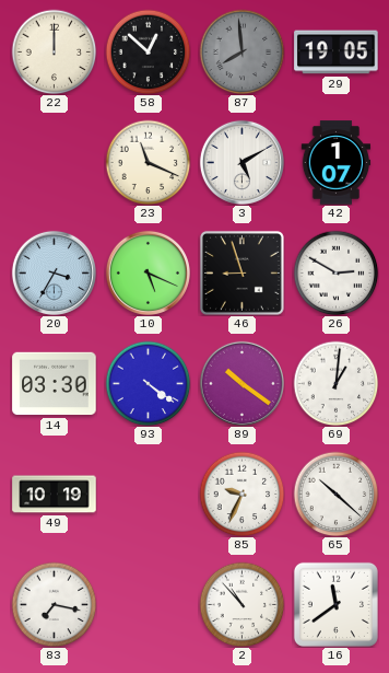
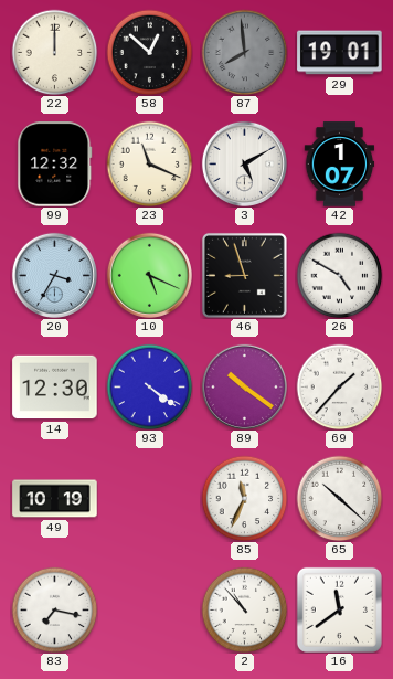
29: 19:05 -> 19:01
99: none -> 12:32
26: 2:50 -> 4:50
14: 03:30 -> 12:30
69: 1:01 -> 1:37
85: 9:34 -> 11:34
